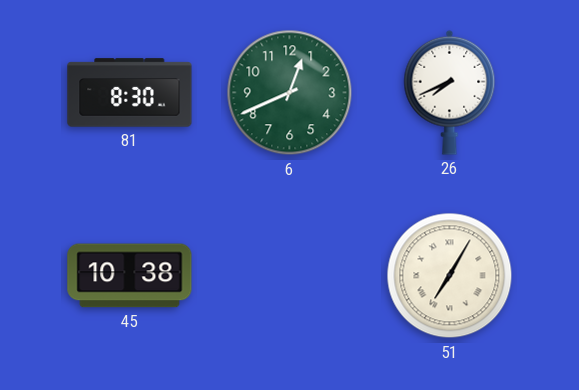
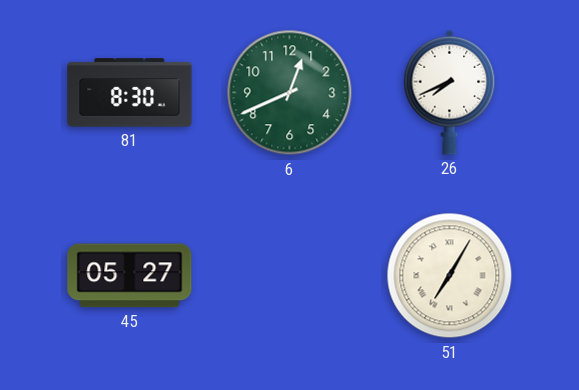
45: 10:38 -> 05:27
